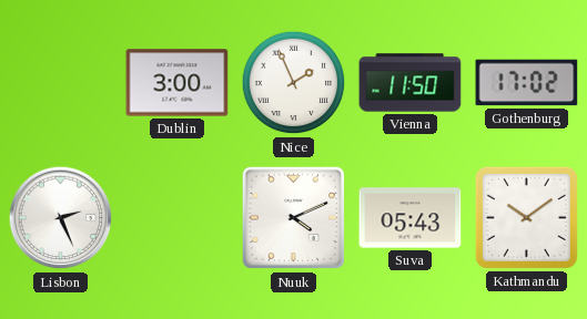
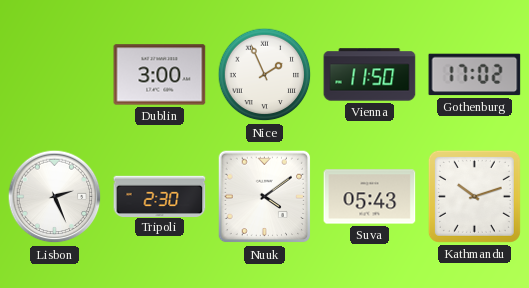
Tripoli: none -> 2:30
Nuuk: 4:11 -> 4:09
Kathmandu: 10:09 -> 10:12
